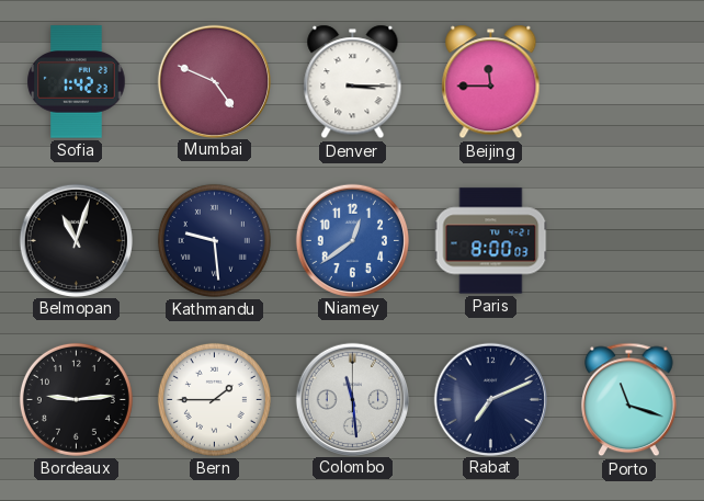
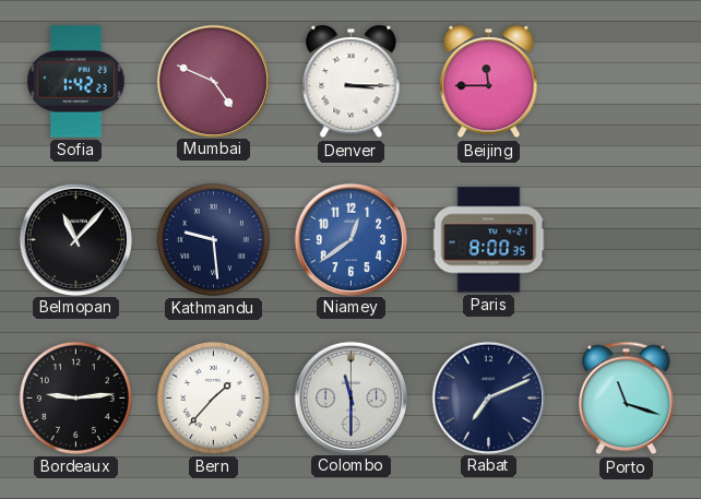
Belmopan: 11:03 -> 11:07
Paris: 8:00:03 -> 8:00:35
Bern: 1:45 -> 1:37
Colombo: 11:29 -> 11:30
